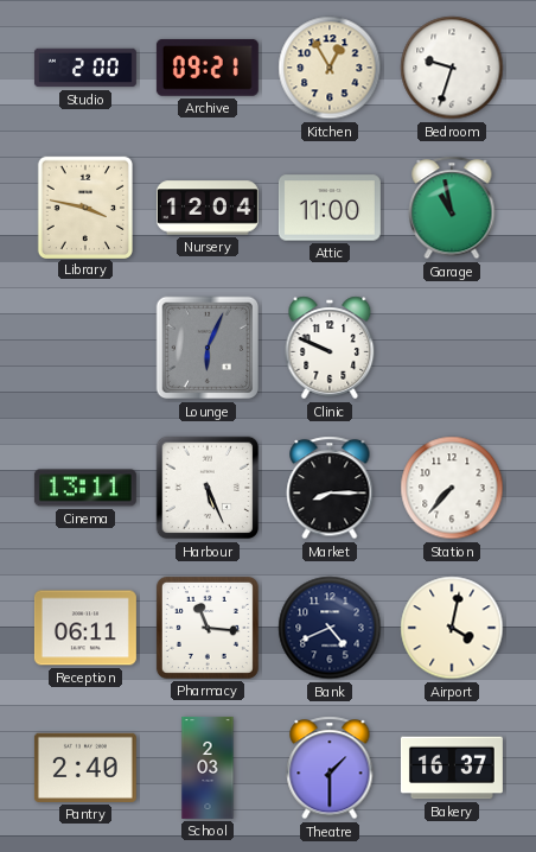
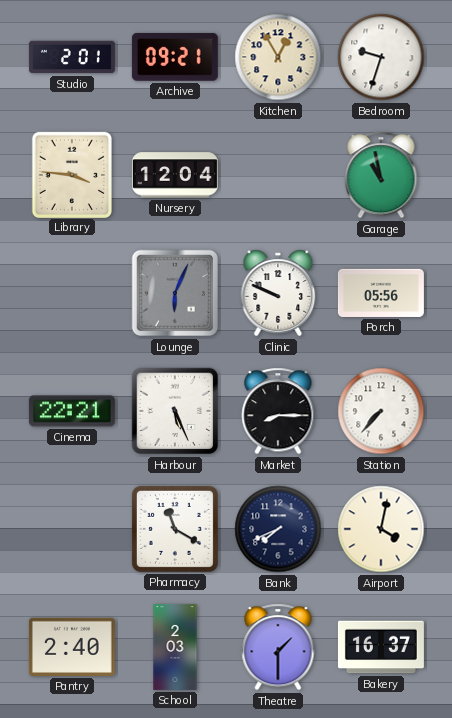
Studio: 2:00 -> 2:01
Library: 3:47 -> 3:46
Attic: 11:00 -> none
Porch: none -> 05:56
Cinema: 13:11 -> 22:21
Reception: 06:11 -> none
Pharmacy: 11:16 -> 11:20
Bank: 4:41 -> 7:41
